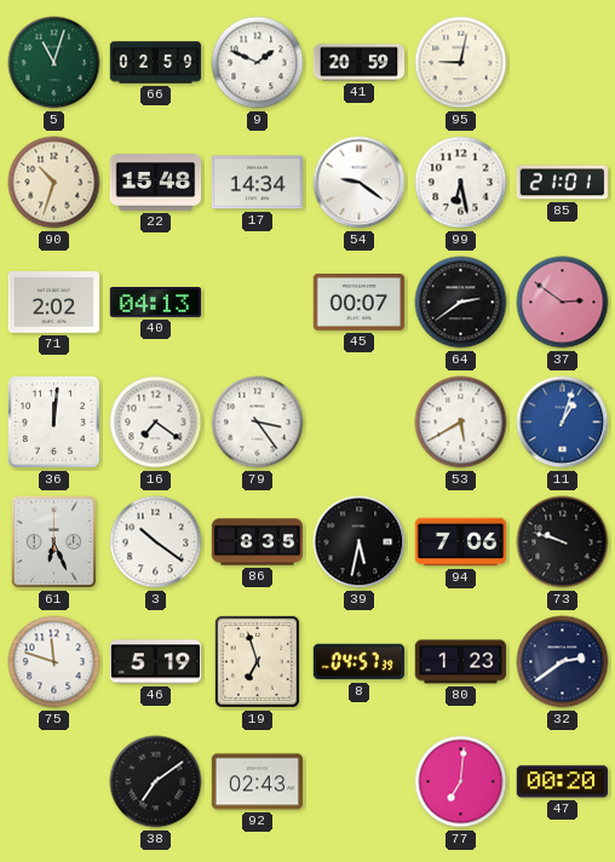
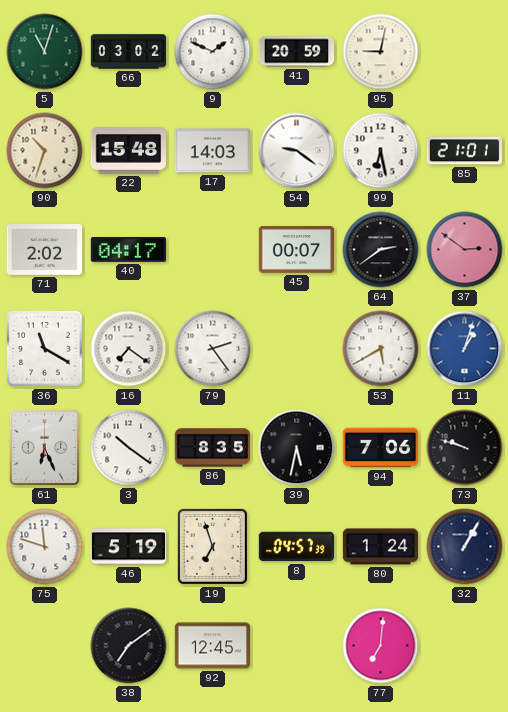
66: 02:59 -> 03:02
17: 14:34 -> 14:03
40: 04:13 -> 04:17
36: 12:01 -> 11:20
79: 3:24 -> 2:24
80: 1:23 -> 1:24
32: 2:39 -> 1:05
92: 02:43 -> 12:45
47: 00:20 -> none
